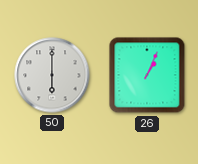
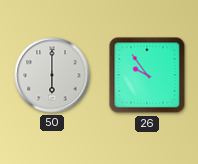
26: 1:04 -> 9:54
